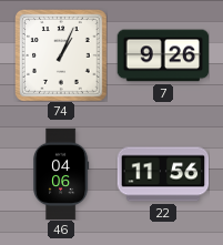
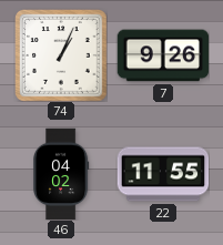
46: 04:06 -> 04:02
22: 11:56 -> 11:55
